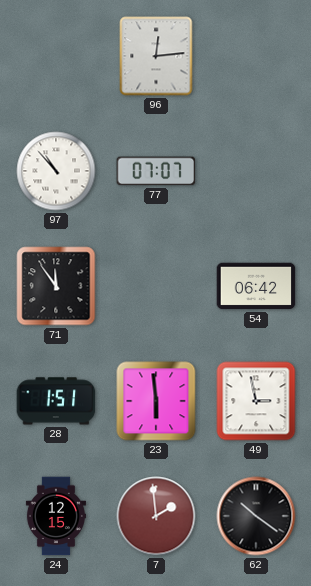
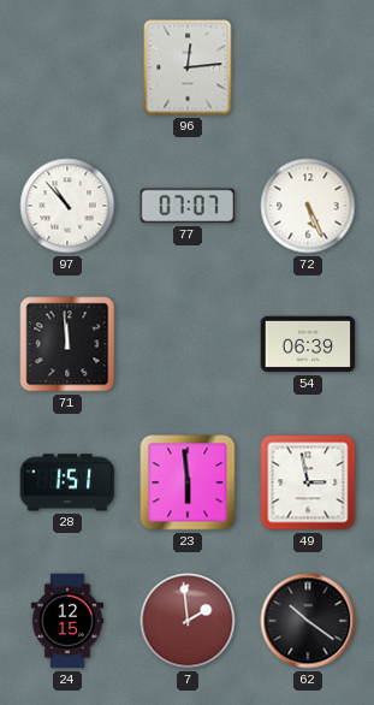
72: none -> 5:26
71: 11:54 -> 11:59
54: 06:42 -> 06:39
